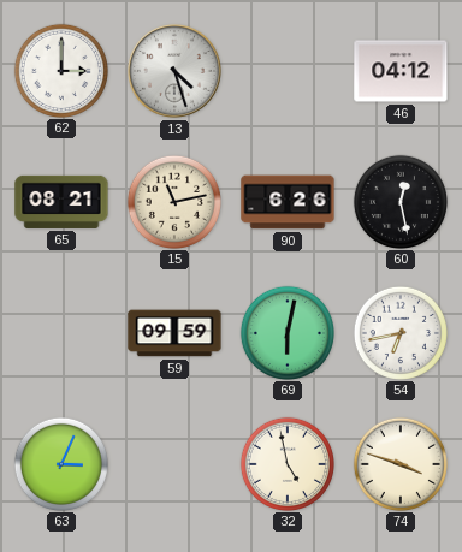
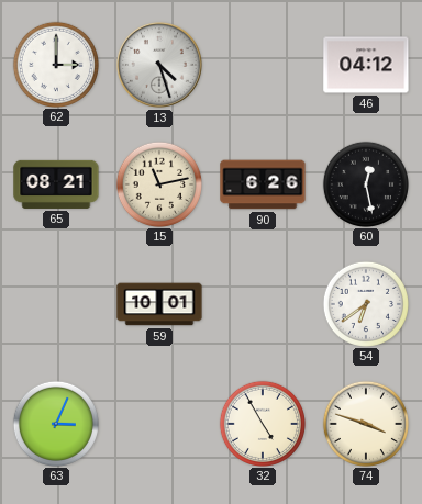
59: 09:59 -> 10:01
69: 6:02 -> none
54: 6:43 -> 6:39
32: 4:58 -> 4:55
